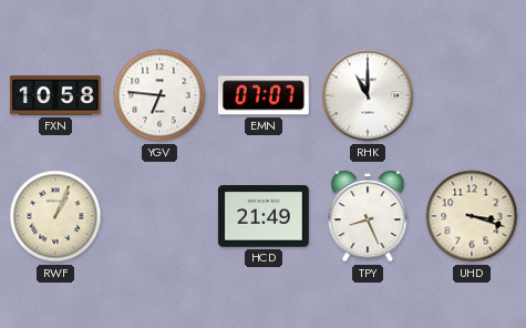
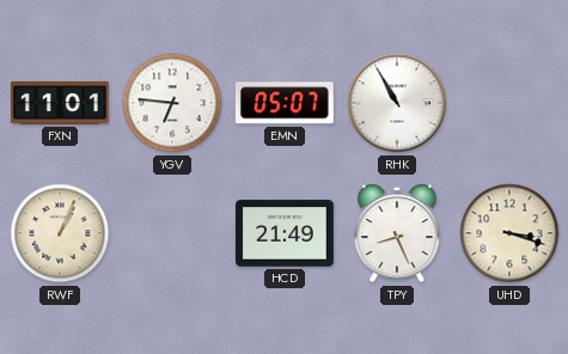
FXN: 10:58 -> 11:01
EMN: 07:07 -> 05:07
RHK: 11:00 -> 10:55
